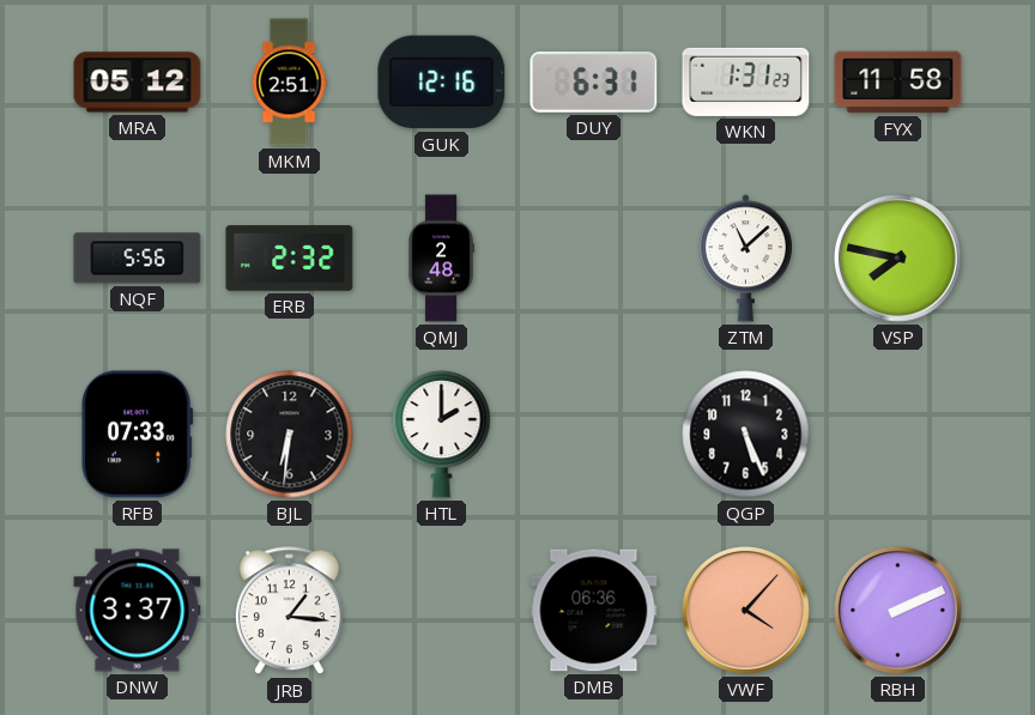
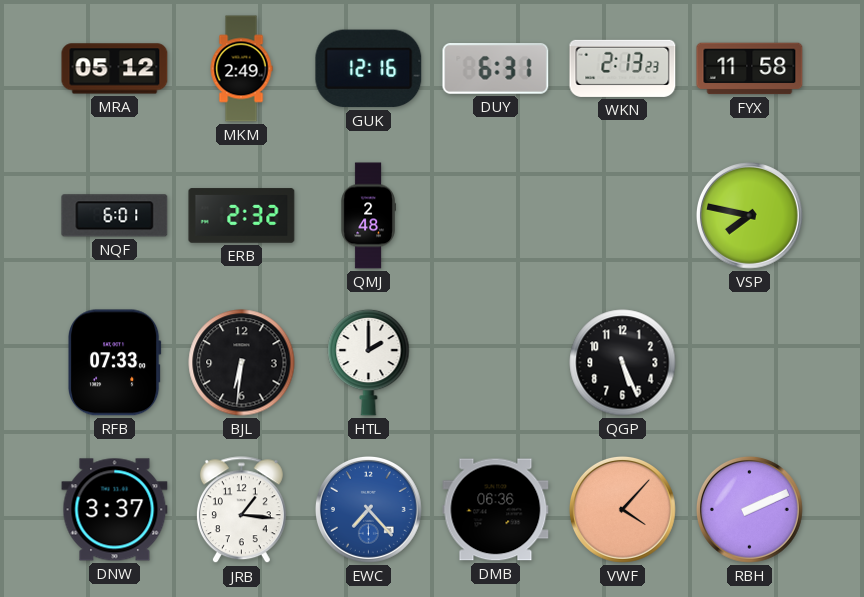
MKM: 2:51 -> 2:49
WKN: 1:31 -> 2:13
NQF: 5:56 -> 6:01
ZTM: 11:08 -> none
EWC: none -> 7:23
